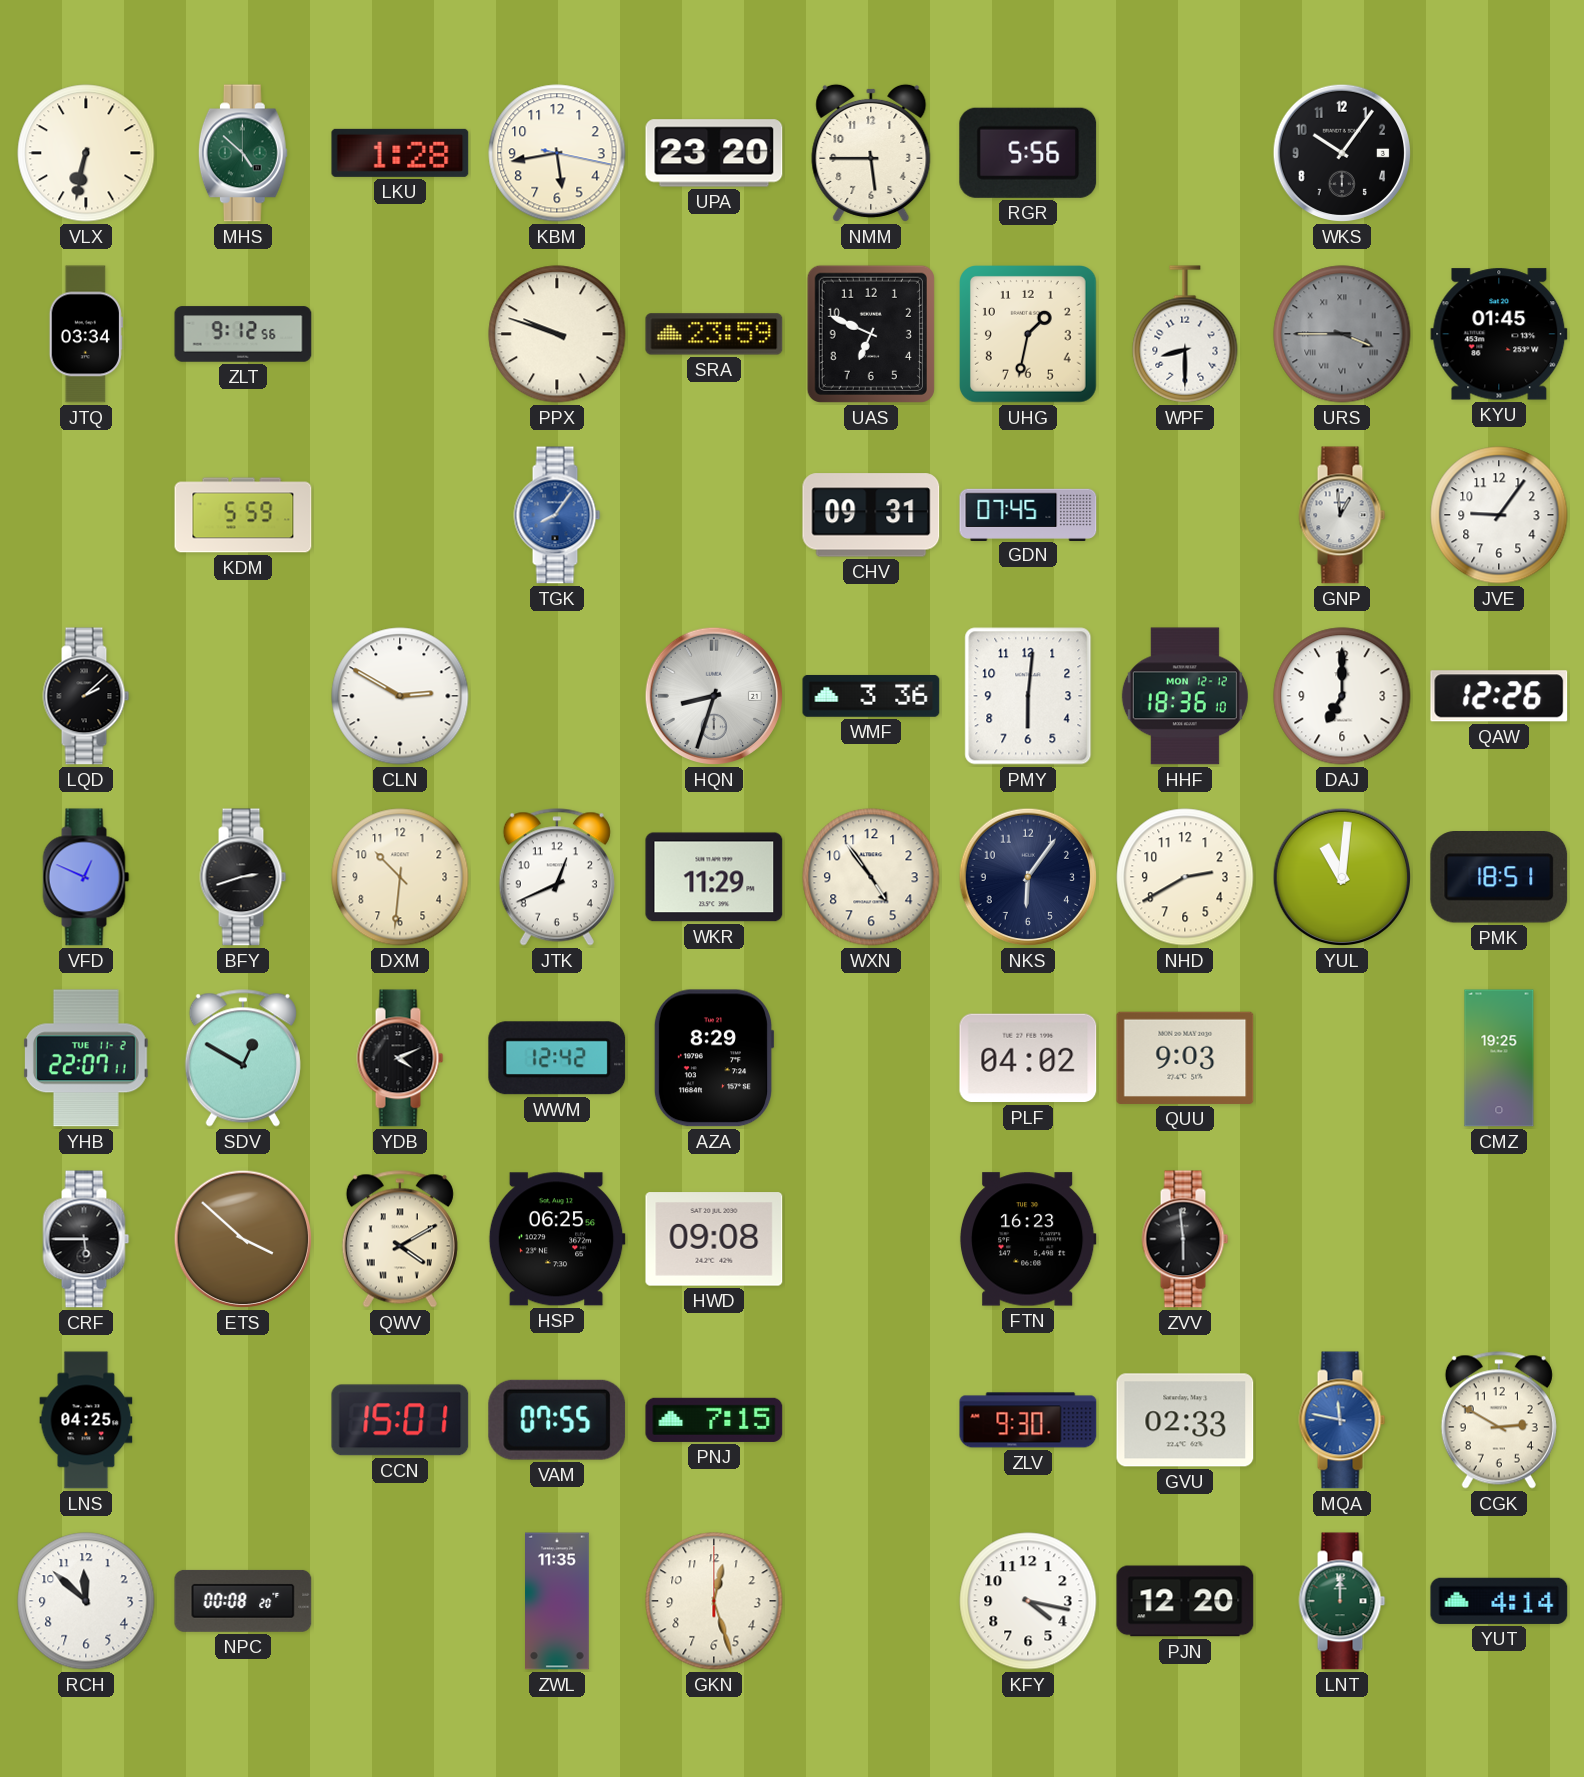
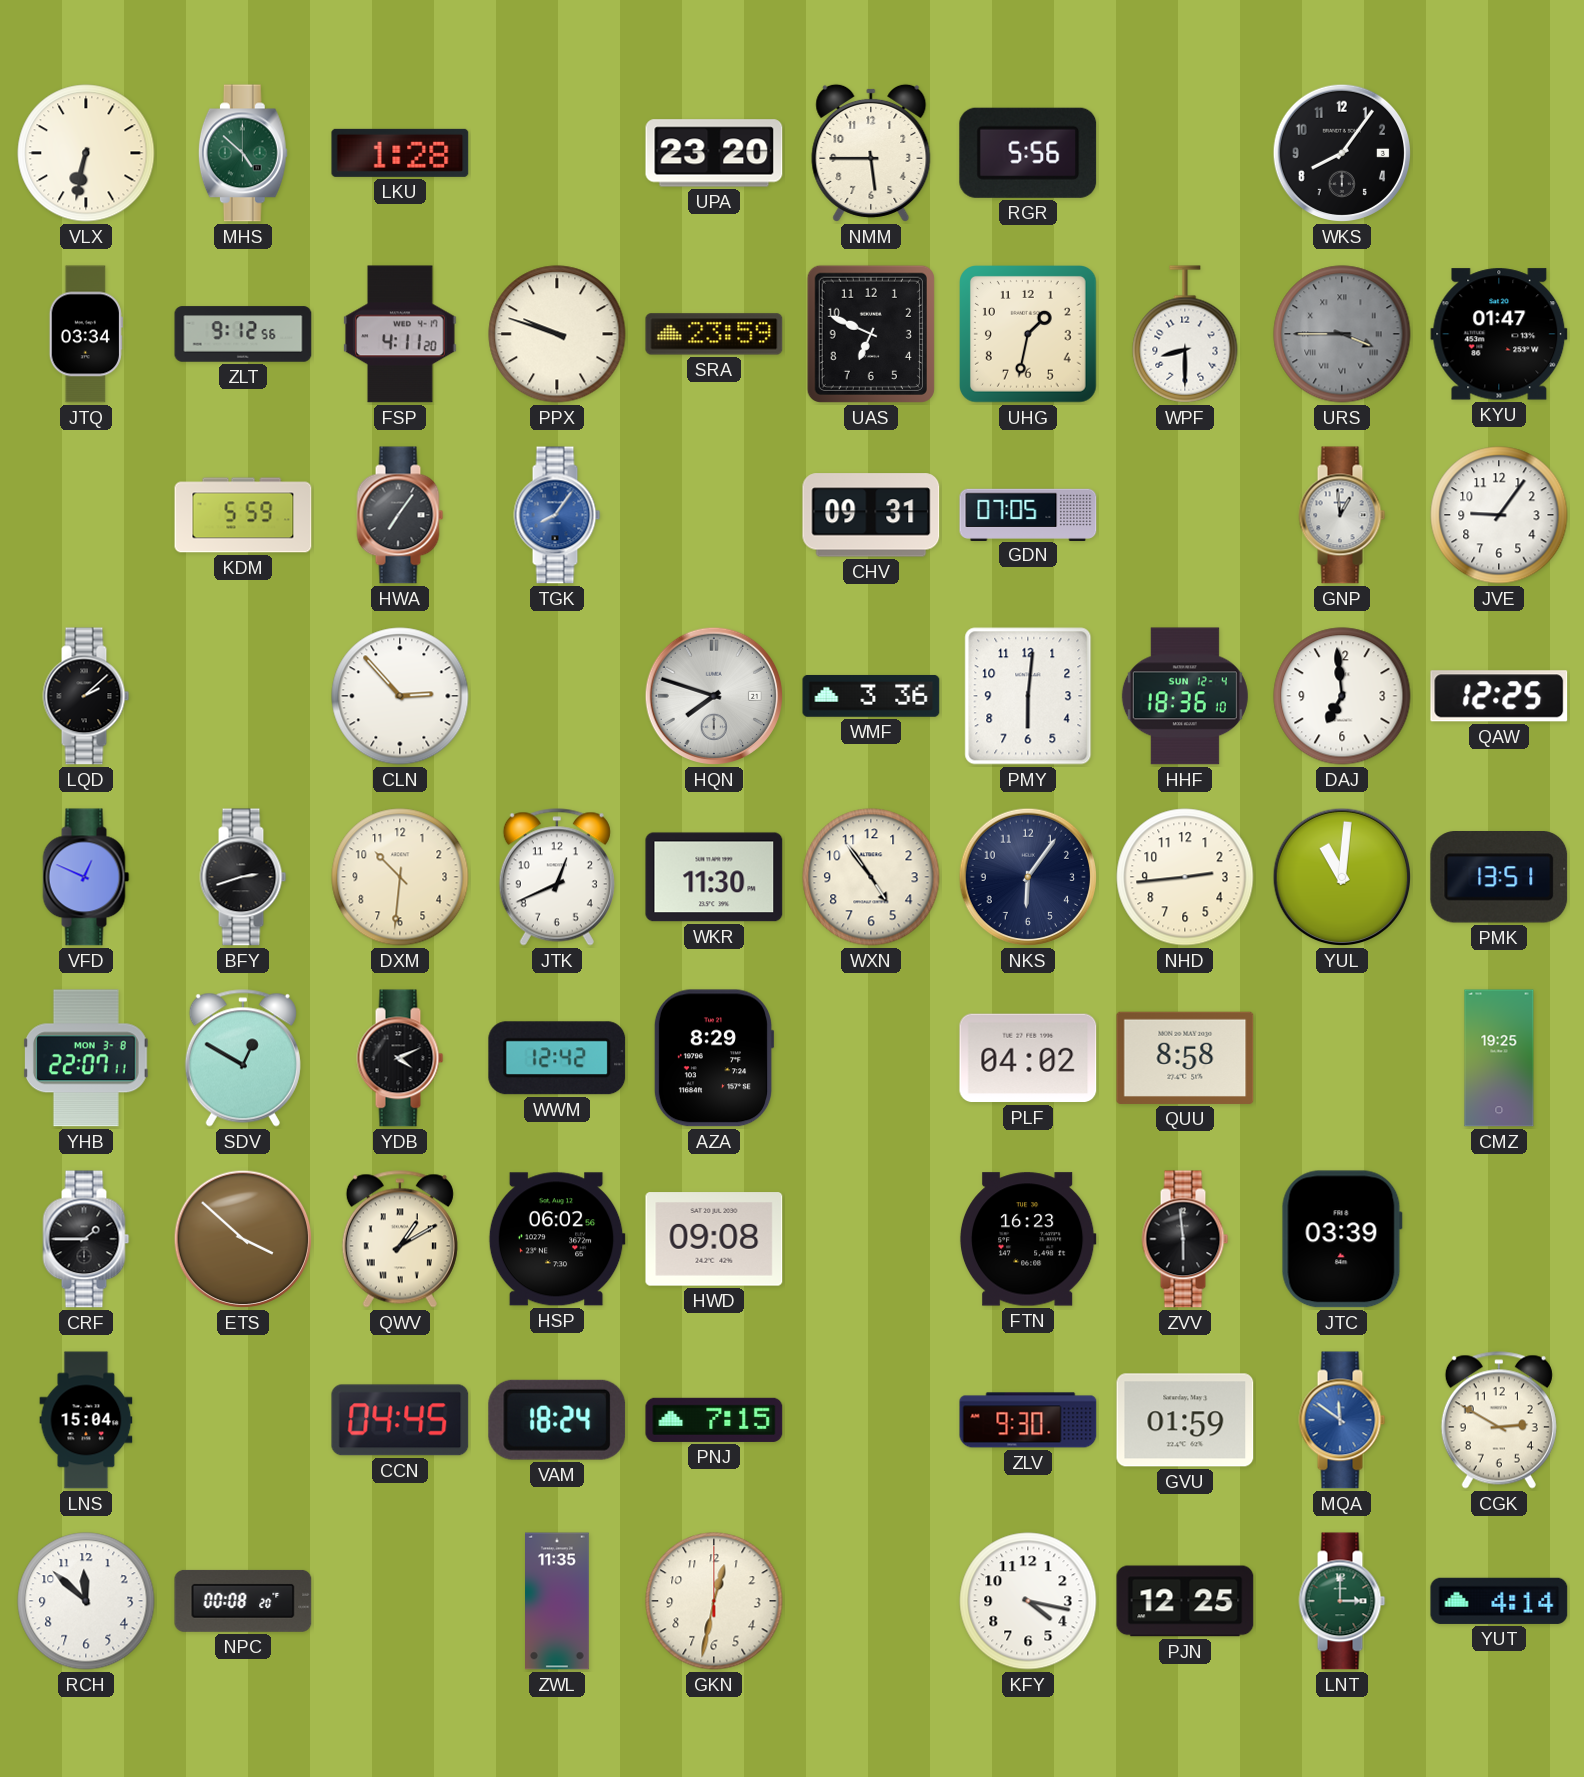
KBM: 5:43 -> none
WKS: 10:06 -> 8:06
FSP: none -> 4:11
KYU: 01:45 -> 01:47
HWA: none -> 7:06
GDN: 07:45 -> 07:05
CLN: 2:50 -> 2:53
HQN: 8:33 -> 7:48
HHF date: MON 12-12 -> SUN 12-4
DAJ: 7:00 -> 6:59
QAW: 12:26 -> 12:25
WKR: 11:29 -> 11:30
NHD: 2:40 -> 2:44
PMK: 18:51 -> 13:51
YHB date: TUE 11-2 -> MON 3-8
QUU: 9:03 -> 8:58
CRF: 5:45 -> 1:45
QWV: 4:10 -> 1:10
HSP: 06:25 -> 06:02
JTC: none -> 03:39
LNS: 04:25 -> 15:04
CCN: 15:01 -> 04:45
VAM: 07:55 -> 18:24
GVU: 02:33 -> 01:59
MQA: 11:47 -> 11:51
GKN: 12:27 -> 12:32
PJN: 12:20 -> 12:25
LNT: 12:00 -> 3:00
